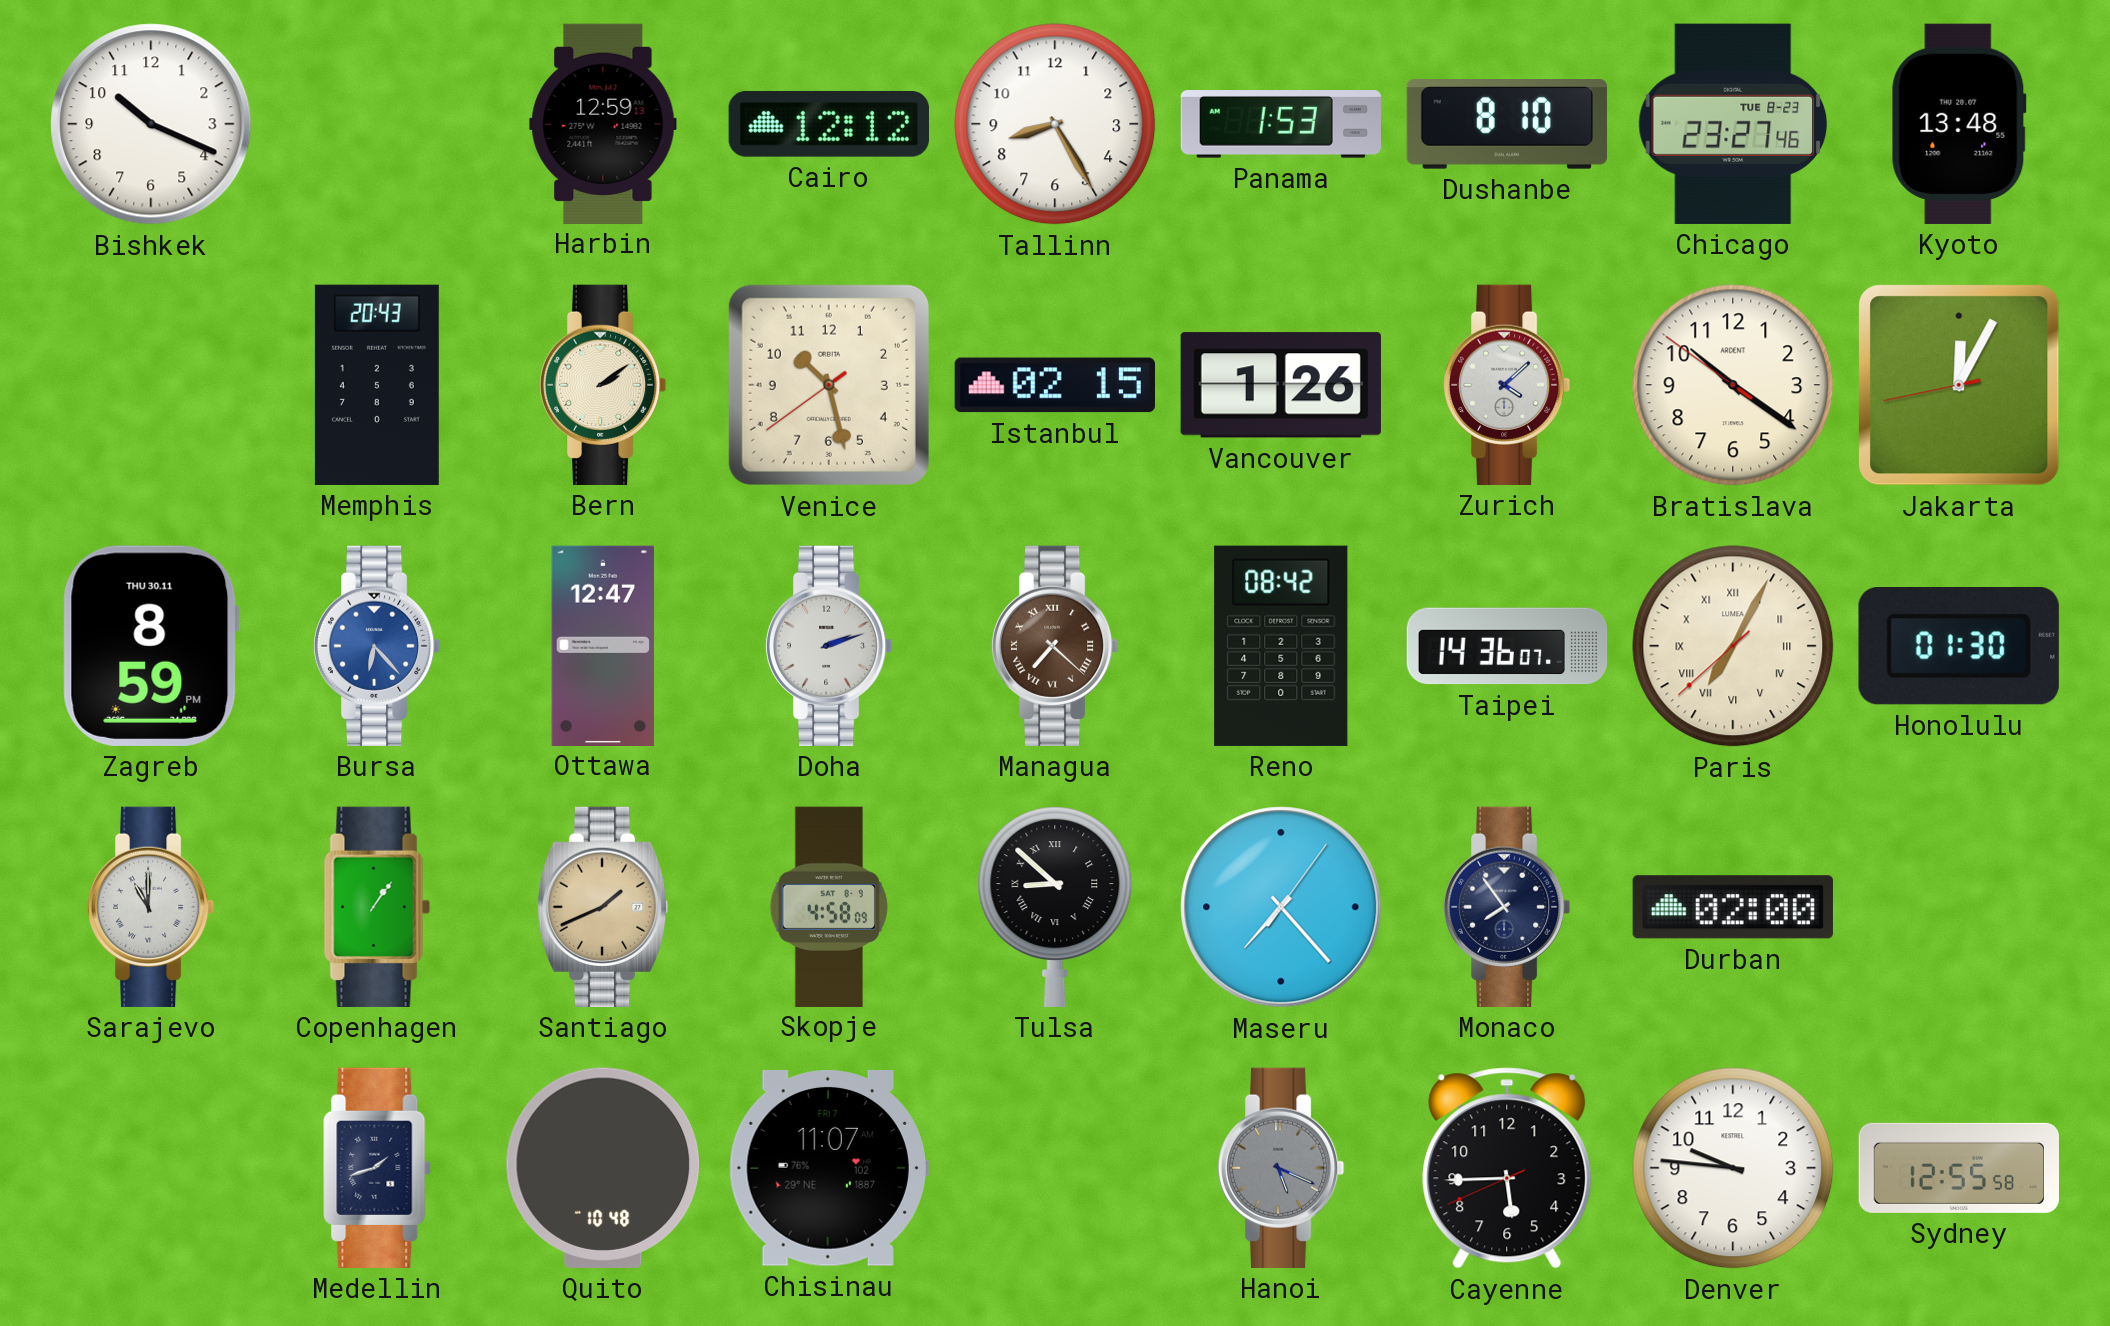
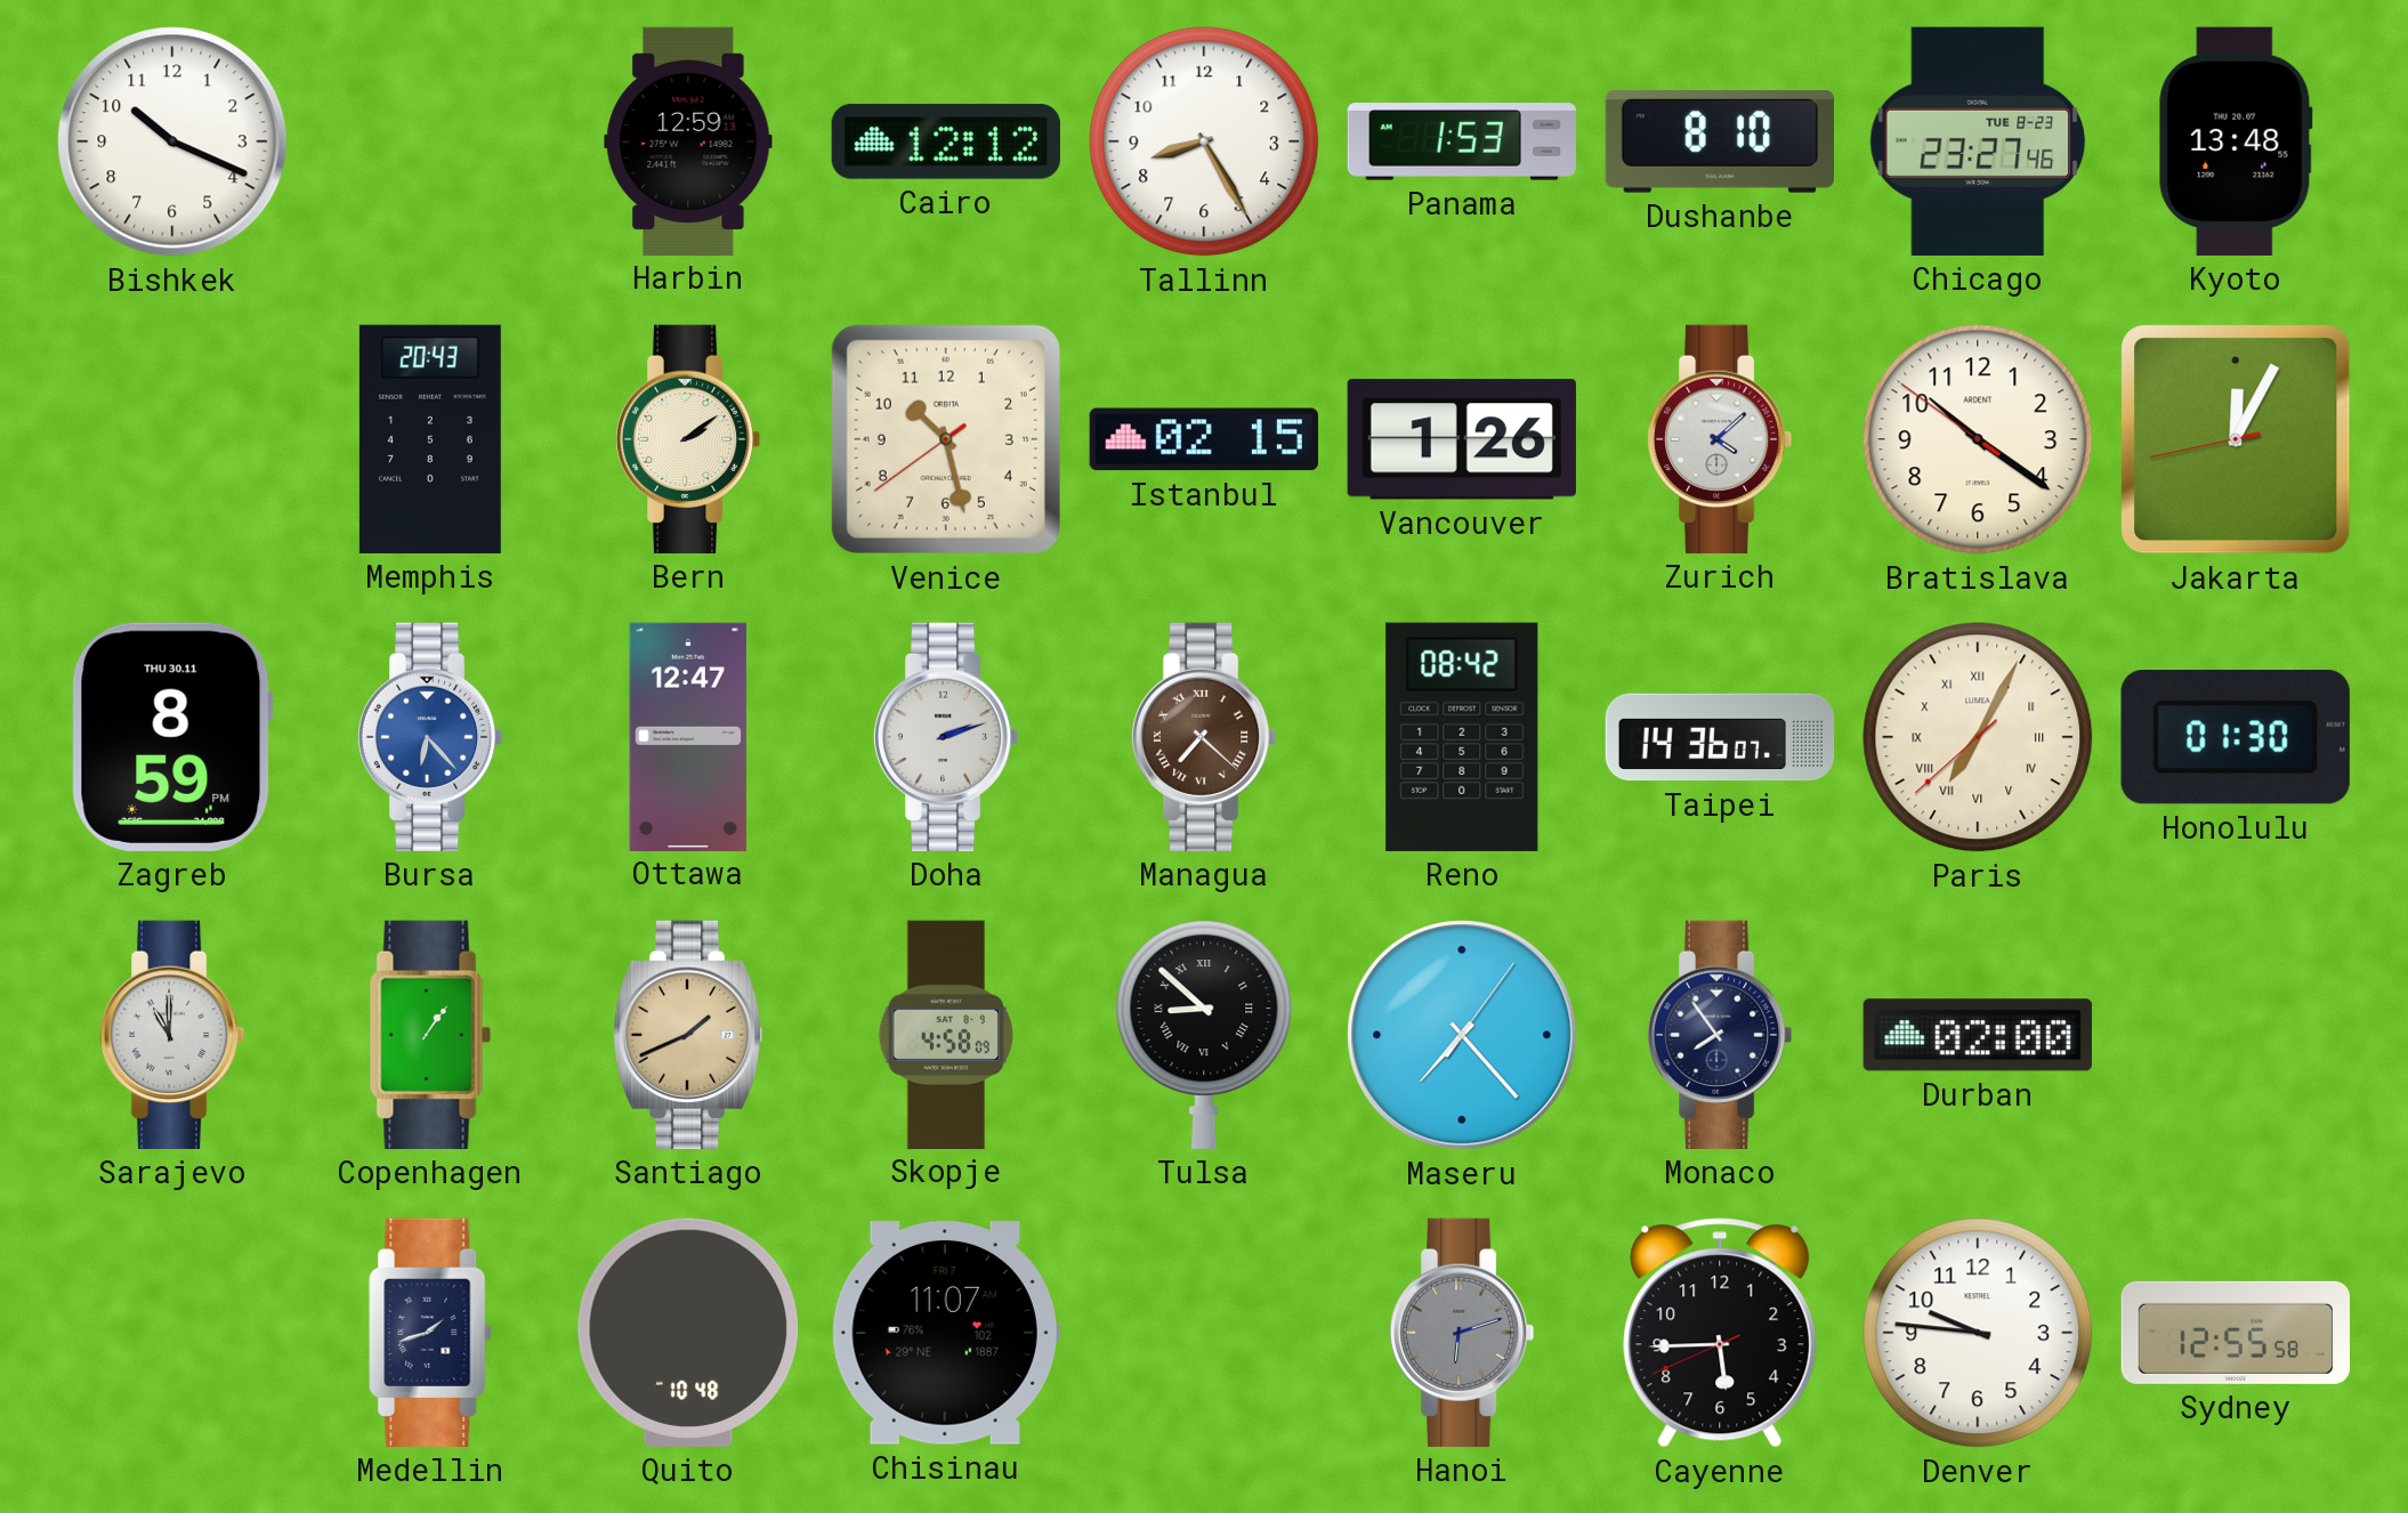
Hanoi: 5:19 -> 6:12
